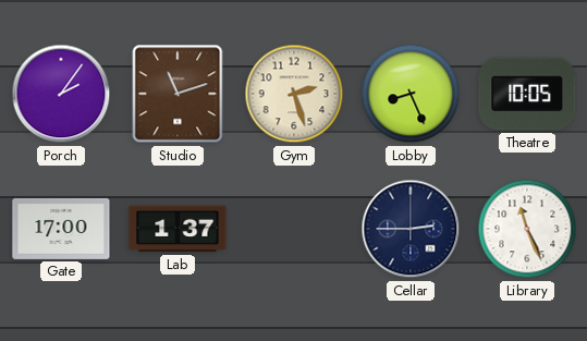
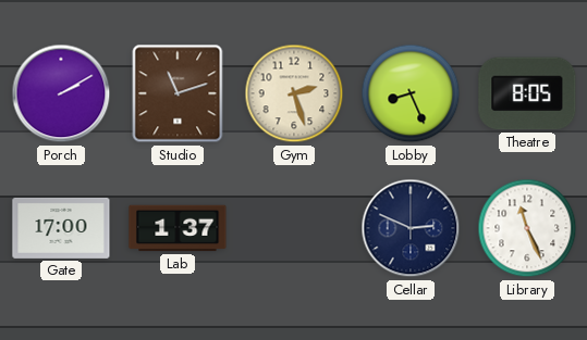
Porch: 2:06 -> 2:10
Theatre: 10:05 -> 8:05
Cellar: 2:45 -> 2:49
